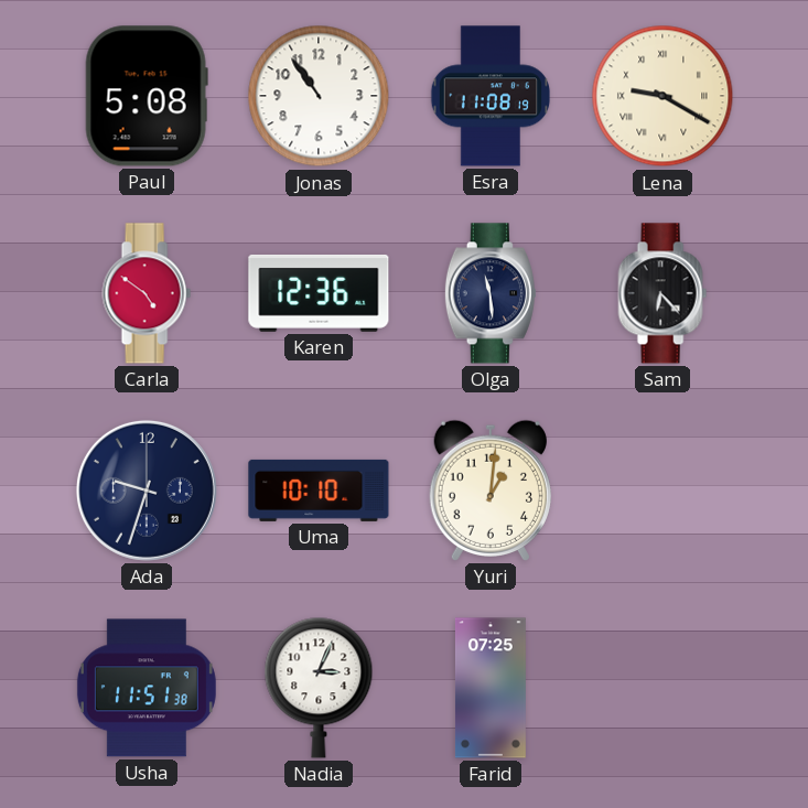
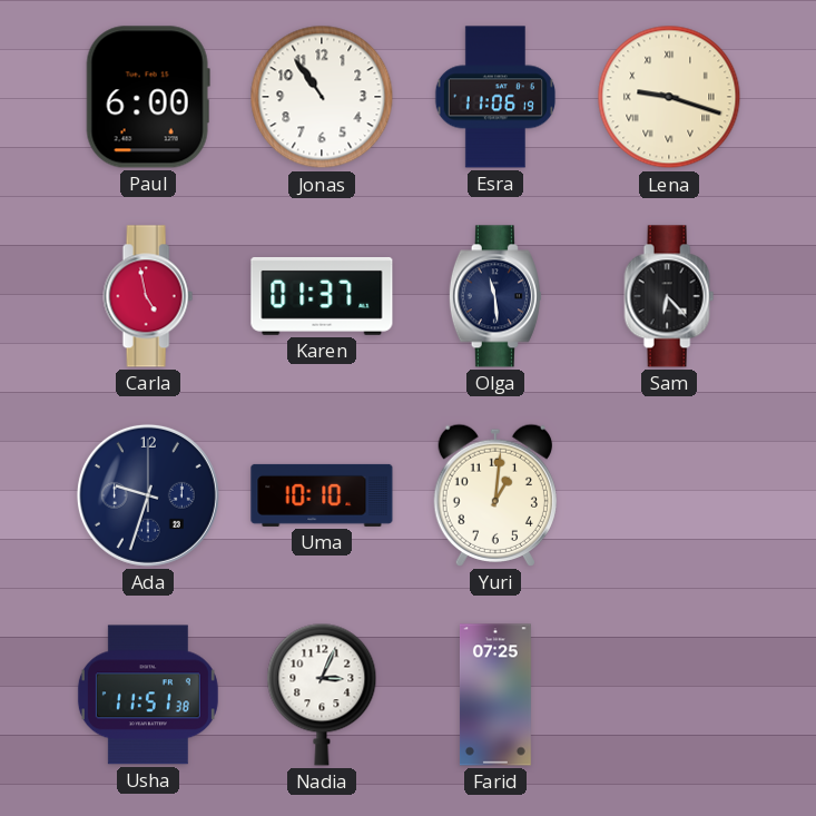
Paul: 5:08 -> 6:00
Esra: 11:08 -> 11:06
Lena: 9:20 -> 9:18
Carla: 4:51 -> 4:58
Karen: 12:36 -> 01:37
